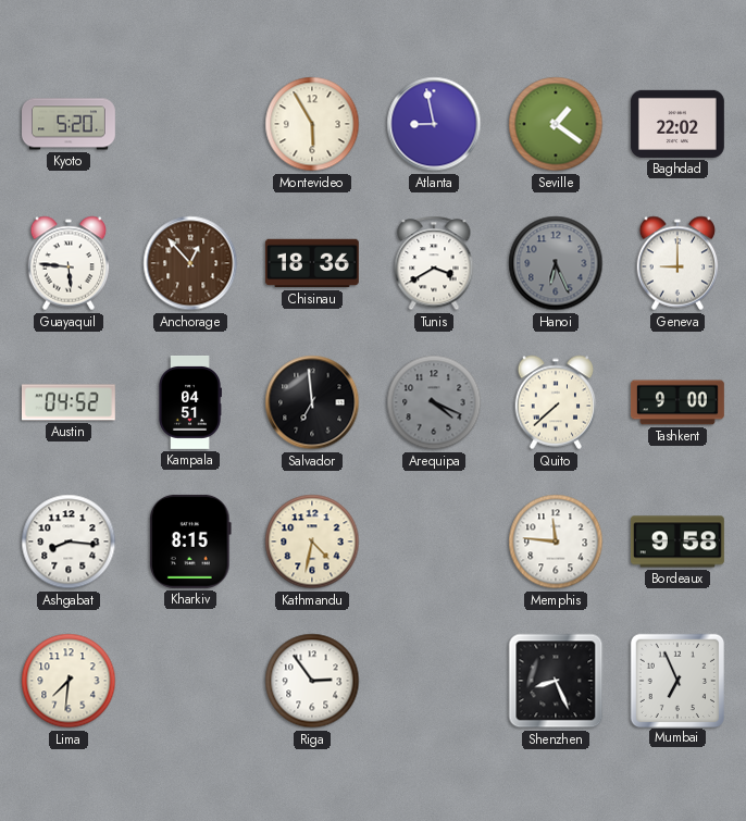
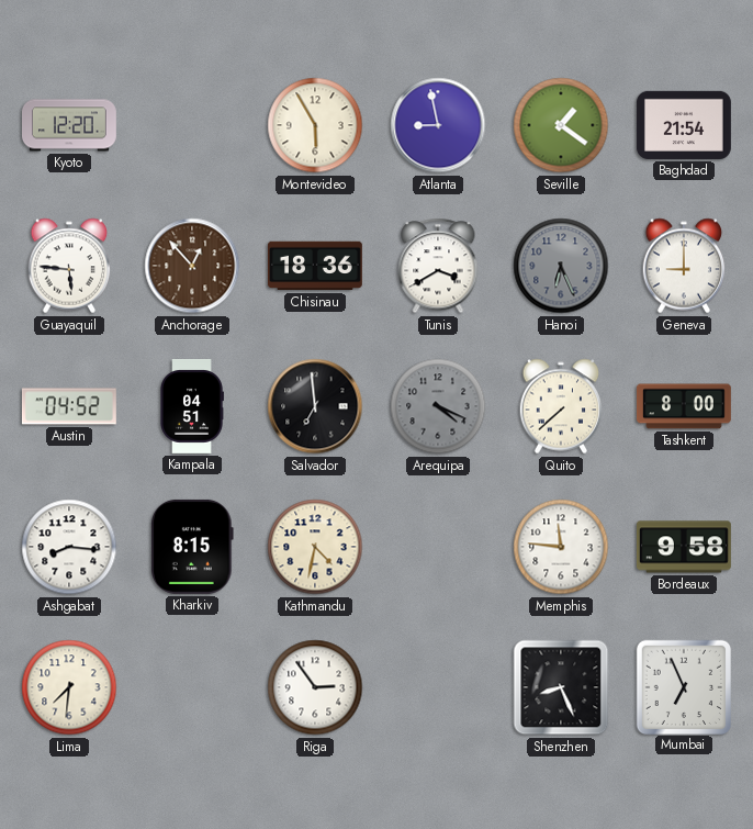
Kyoto: 5:20 -> 12:20
Baghdad: 22:02 -> 21:54
Tashkent: 9:00 -> 8:00
